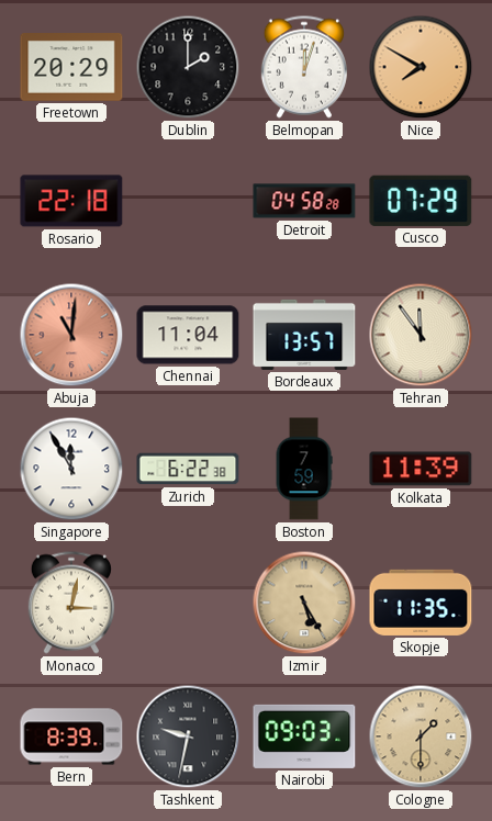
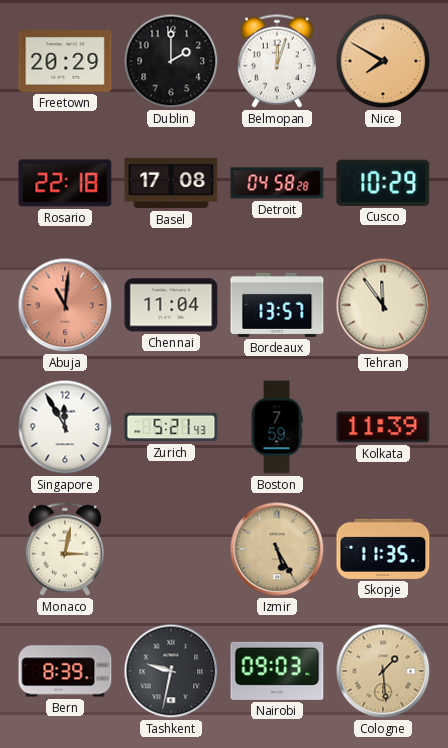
Basel: none -> 17:08
Cusco: 07:29 -> 10:29
Zurich: 6:22 -> 5:21
Cologne: 1:30 -> 1:29
